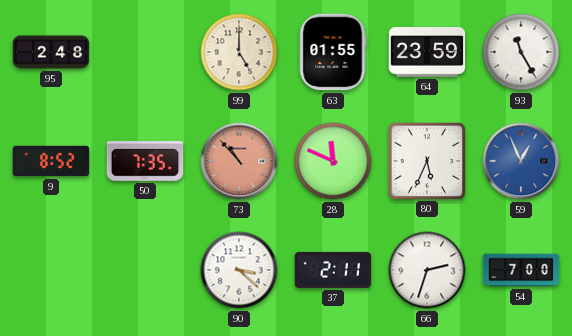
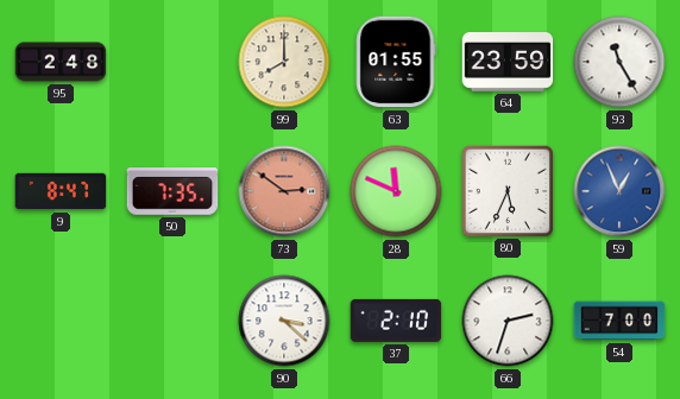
99: 5:00 -> 8:00
9: 8:52 -> 8:47
73: 10:53 -> 2:51
37: 2:11 -> 2:10
